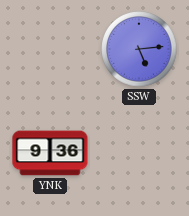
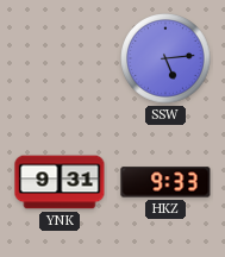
YNK: 9:36 -> 9:31
HKZ: none -> 9:33
